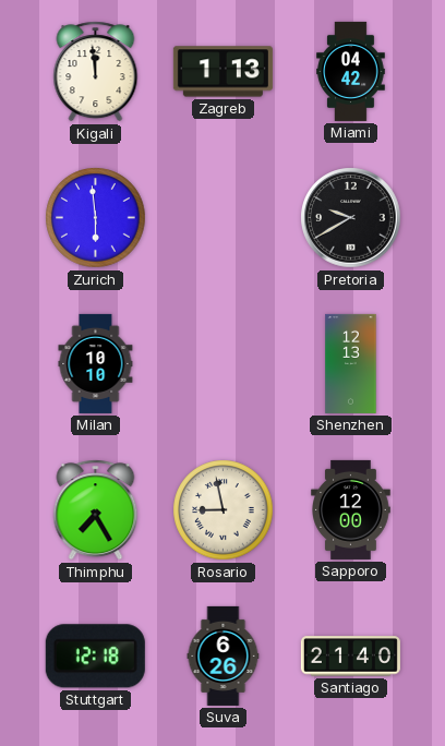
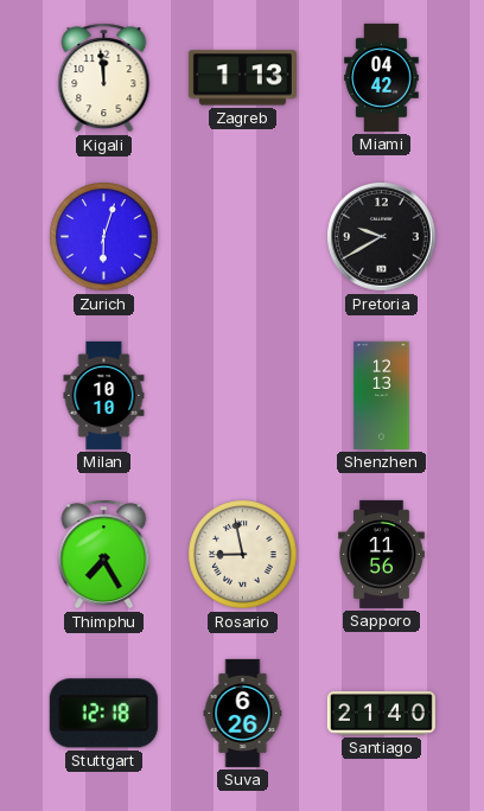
Zurich: 5:59 -> 6:03
Sapporo: 12:00 -> 11:56
